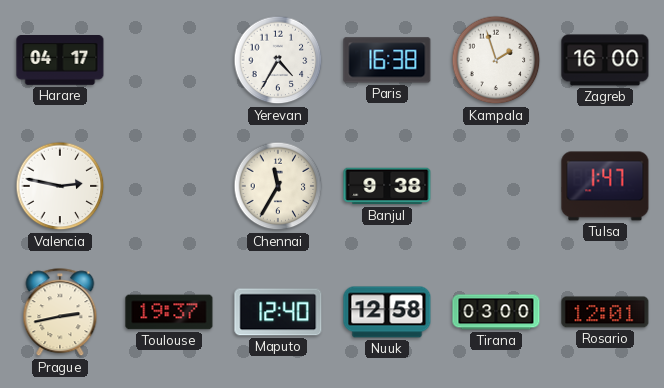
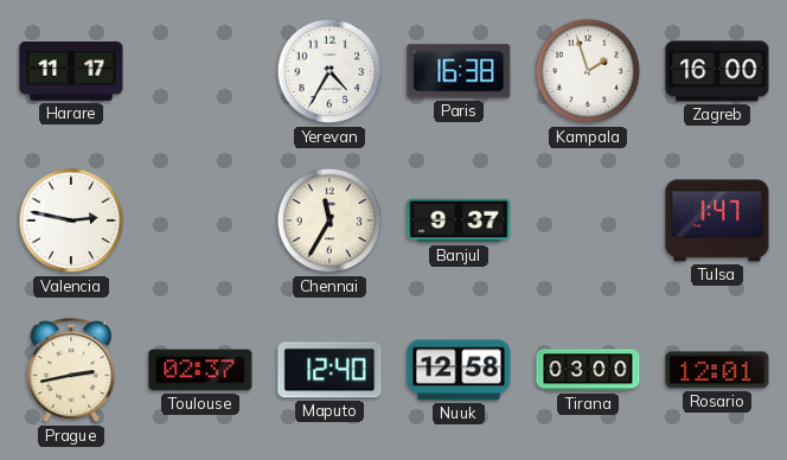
Harare: 04:17 -> 11:17
Banjul: 9:38 -> 9:37
Toulouse: 19:37 -> 02:37
